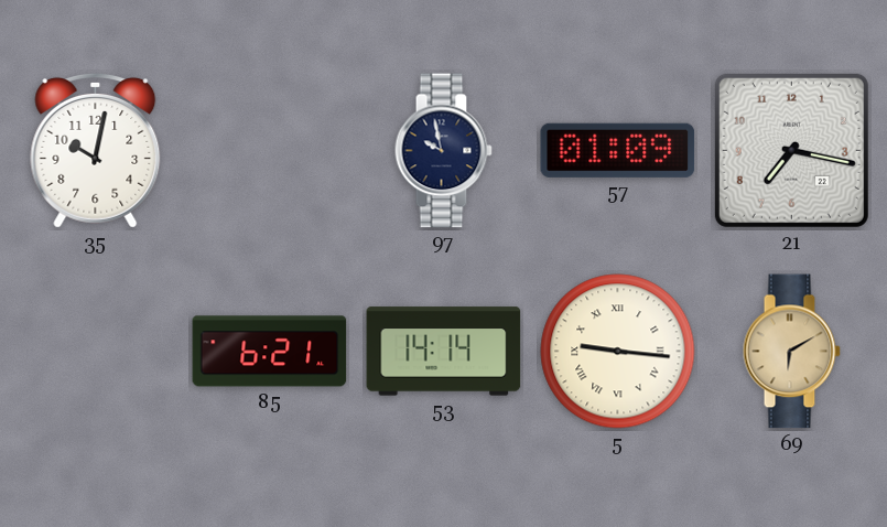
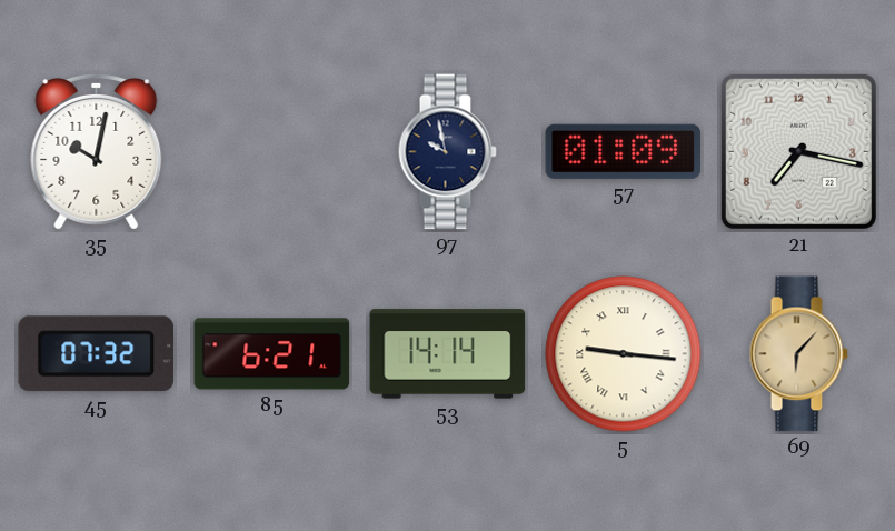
45: none -> 07:32
69: 6:10 -> 6:07
